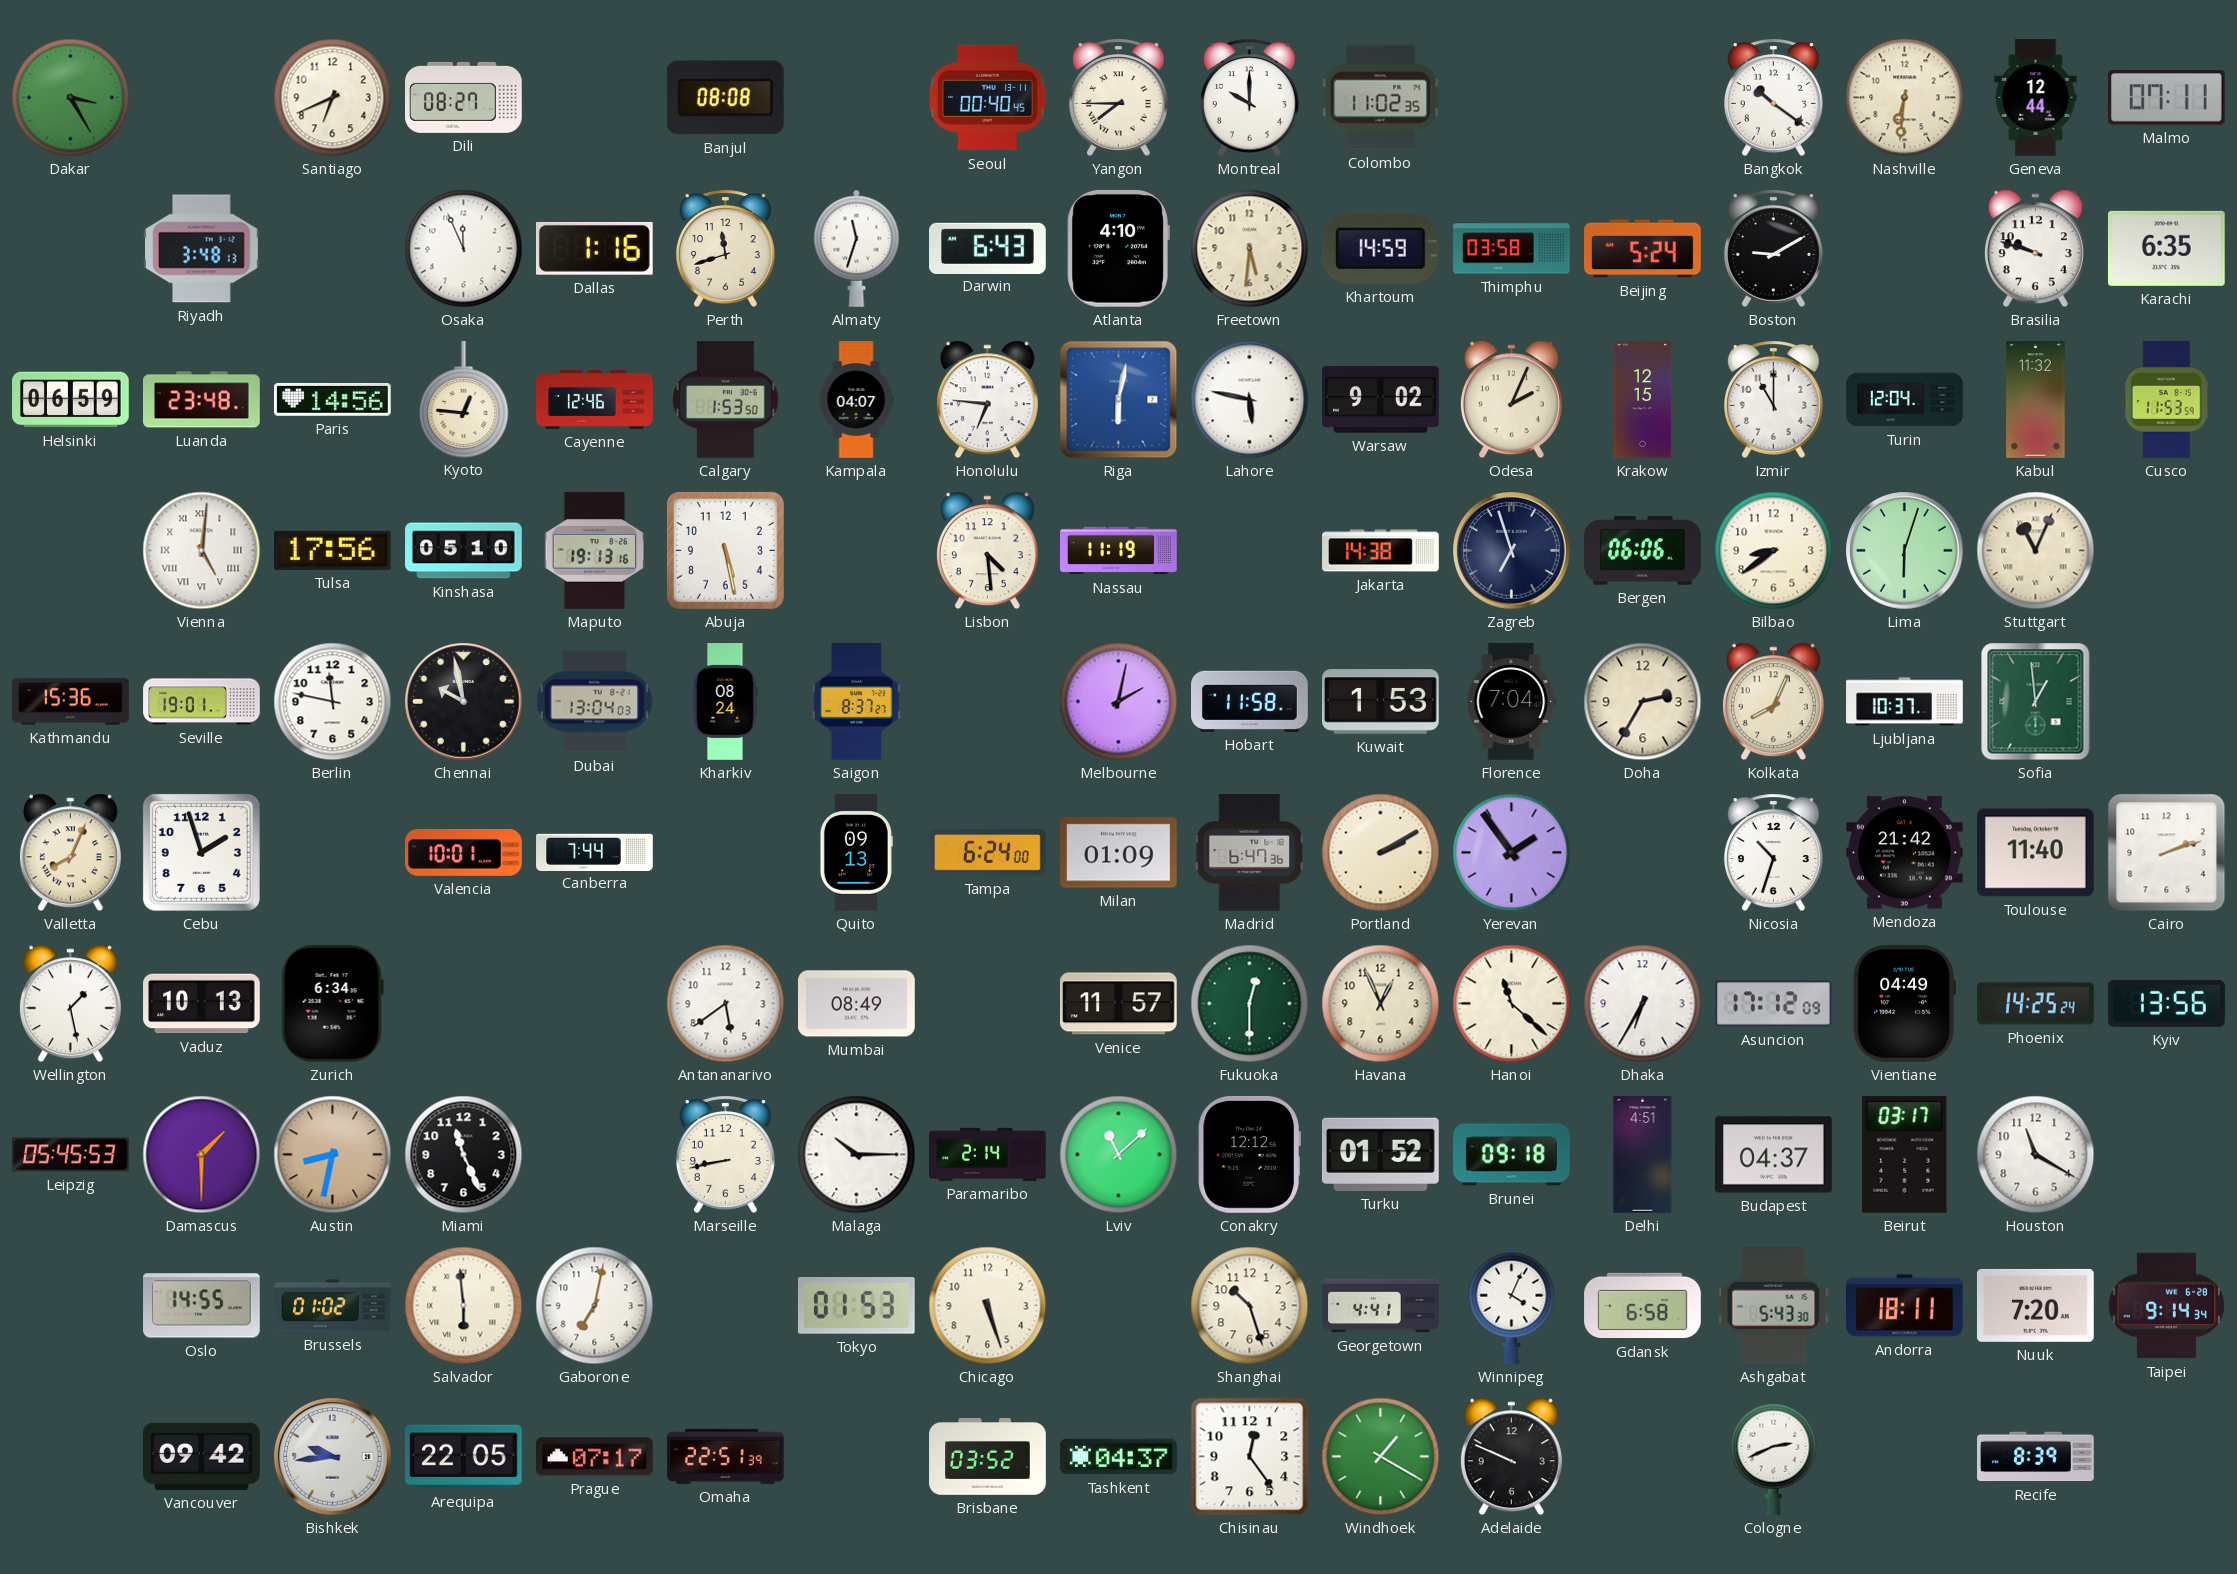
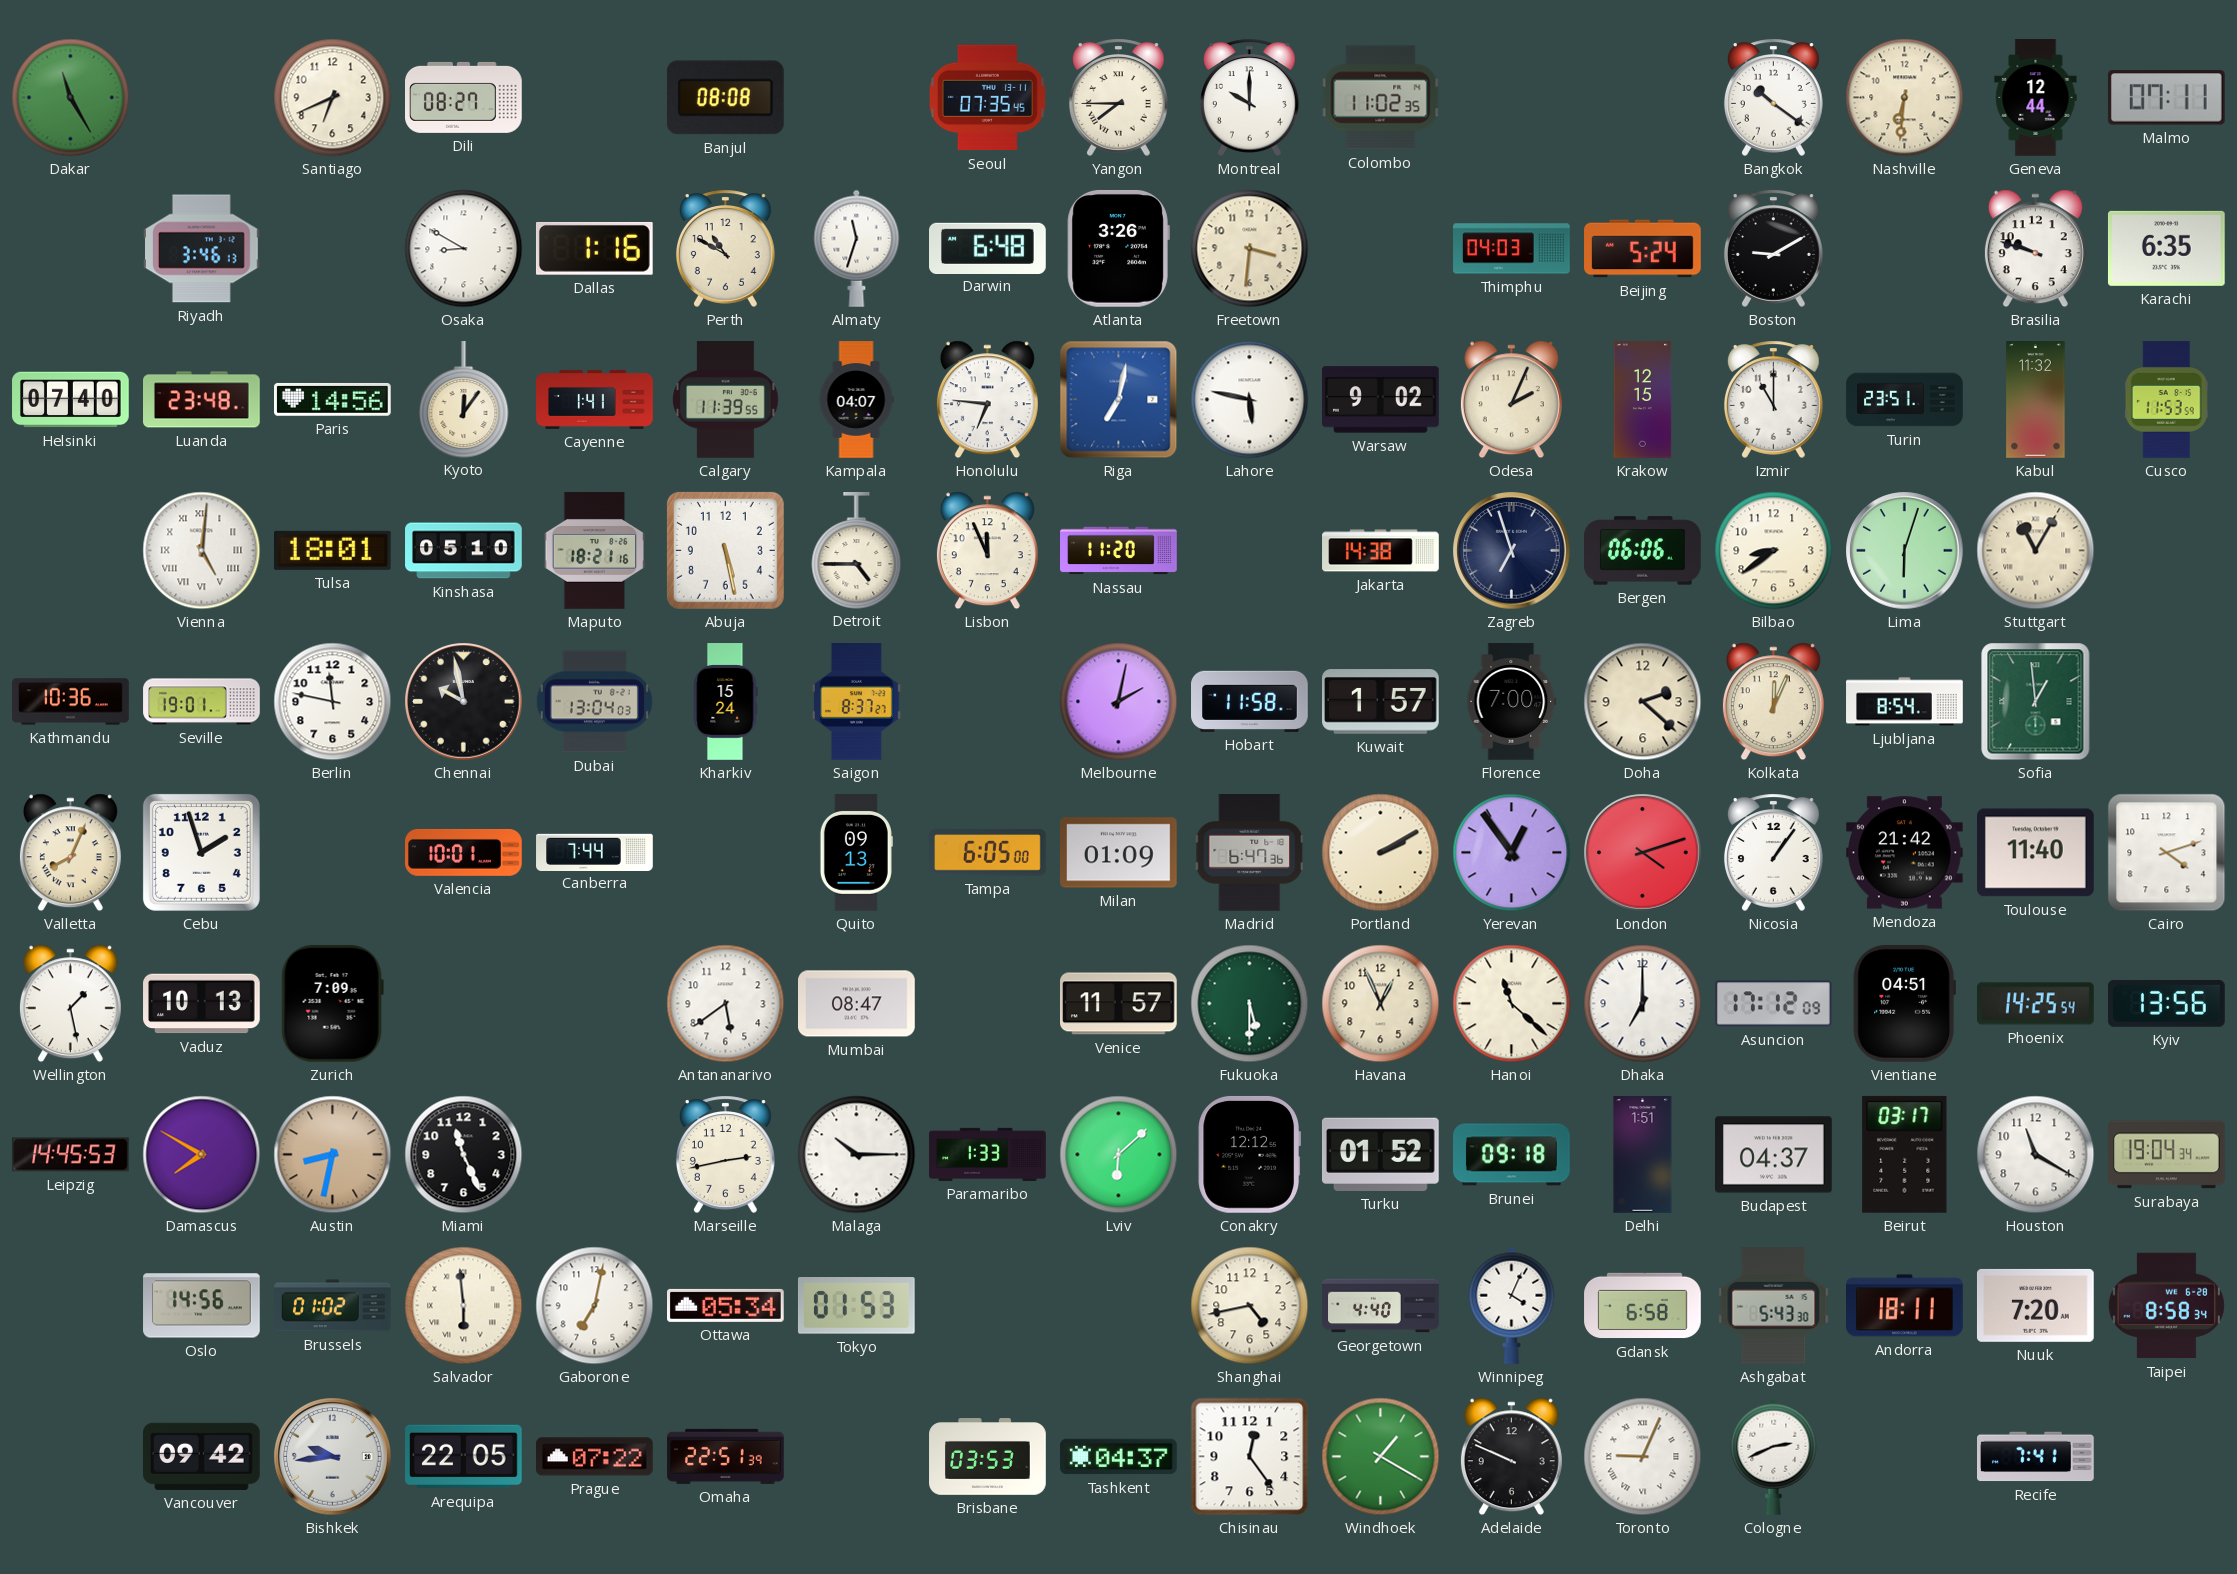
Dakar: 3:25 -> 11:25
Seoul: 00:40 -> 07:35
Riyadh: 3:48 -> 3:46
Osaka: 11:56 -> 8:50
Perth: 11:42 -> 10:50
Darwin: 6:43 -> 6:48
Atlanta: 4:10 -> 3:26
Freetown: 5:31 -> 3:31
Khartoum: 14:59 -> none
Thimphu: 03:58 -> 04:03
Helsinki: 06:59 -> 07:40
Kyoto: 12:46 -> 12:06
Cayenne: 12:46 -> 1:41
Calgary: 1:53 -> 11:39
Riga: 6:02 -> 7:02
Turin: 12:04 -> 23:51
Tulsa: 17:56 -> 18:01
Maputo: 19:13 -> 18:21
Detroit: none -> 4:45
Lisbon: 4:29 -> 11:56
Nassau: 11:19 -> 11:20
Stuttgart: 11:04 -> 11:05
Kathmandu: 15:36 -> 10:36
Kharkiv: 08:24 -> 15:24
Kuwait: 1:53 -> 1:57
Florence: 7:04 -> 7:00
Doha: 2:35 -> 2:22
Kolkata: 8:04 -> 12:04
Ljubljana: 10:37 -> 8:54
Tampa: 6:24 -> 6:05
Yerevan: 1:54 -> 12:54
London: none -> 4:12
Nicosia: 10:33 -> 1:06
Cairo: 2:12 -> 4:12
Zurich: 6:34 -> 7:09
Mumbai: 08:49 -> 08:47
Fukuoka: 12:30 -> 5:30
Dhaka: 6:35 -> 7:00
Vientiane: 04:49 -> 04:51
Phoenix: 14:25:24 -> 14:25:54
Leipzig: 05:45 -> 14:45
Damascus: 1:30 -> 7:50
Marseille: 8:43 -> 2:43
Paramaribo: 2:14 -> 1:33
Lviv: 11:08 -> 6:08
Delhi: 4:51 -> 1:51
Surabaya: none -> 19:04
Oslo: 14:55 -> 14:56
Ottawa: none -> 05:34
Chicago: 5:27 -> none
Shanghai: 10:27 -> 4:43
Georgetown: 4:41 -> 4:40
Taipei: 9:14 -> 8:58
Prague: 07:17 -> 07:22
Brisbane: 03:52 -> 03:53
Toronto: none -> 9:04
Recife: 8:39 -> 7:41
